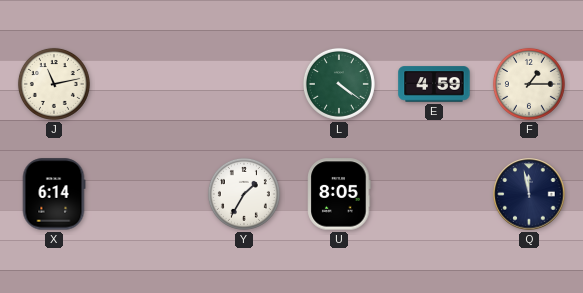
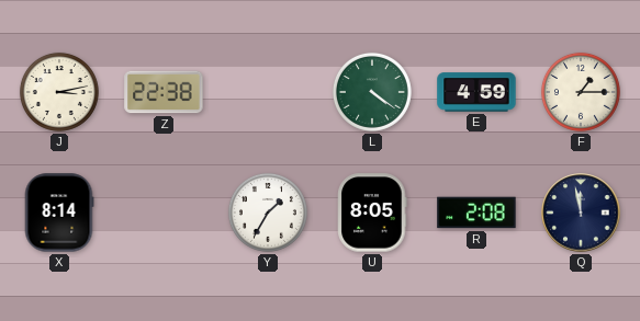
J: 11:13 -> 3:13
Z: none -> 22:38
X: 6:14 -> 8:14
R: none -> 2:08
